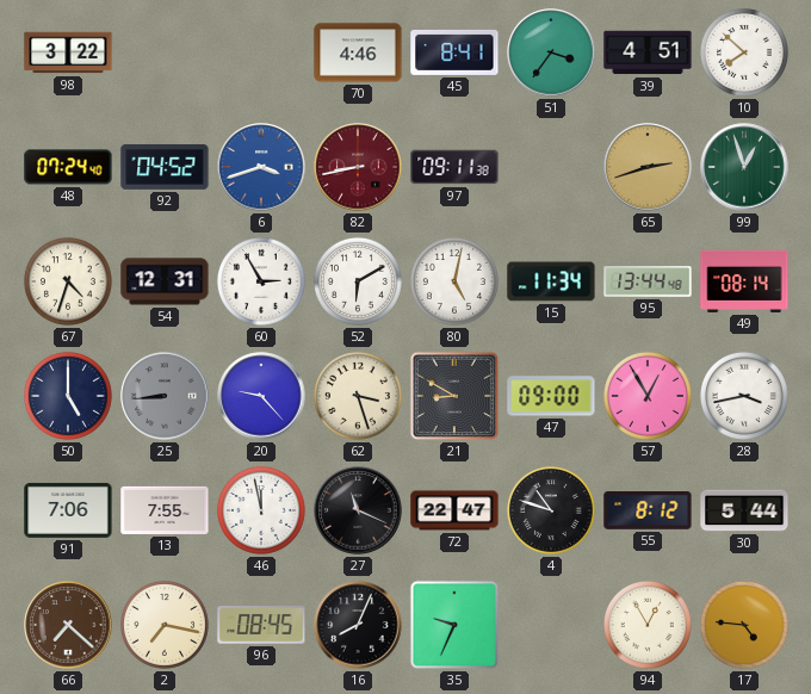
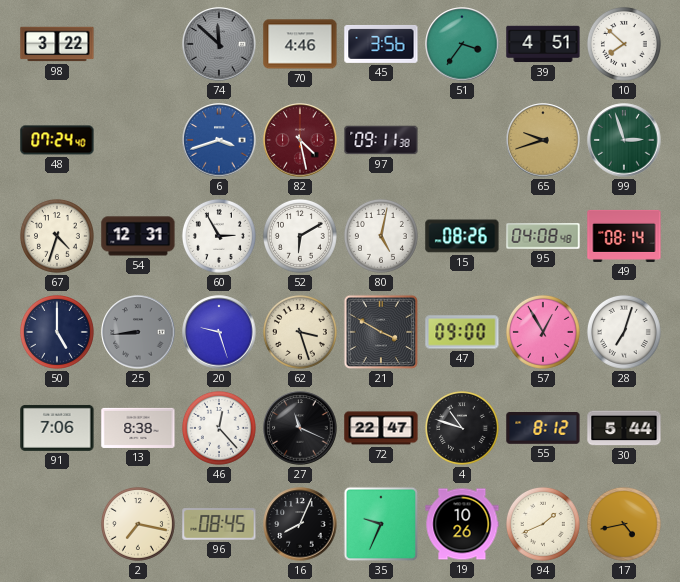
74: none -> 11:52
45: 8:41 -> 3:56
92: 04:52 -> none
82: 8:43 -> 4:28
65: 2:42 -> 9:42
99: 12:57 -> 2:57
15: 11:34 -> 08:26
95: 13:44 -> 04:08
20: 9:23 -> 9:27
21: 8:50 -> 3:50
28: 3:43 -> 7:03
13: 7:55 -> 8:38
46: 11:58 -> 12:23
66: 7:22 -> none
19: none -> 10:26
94: 12:55 -> 1:41
17: 4:46 -> 4:43
